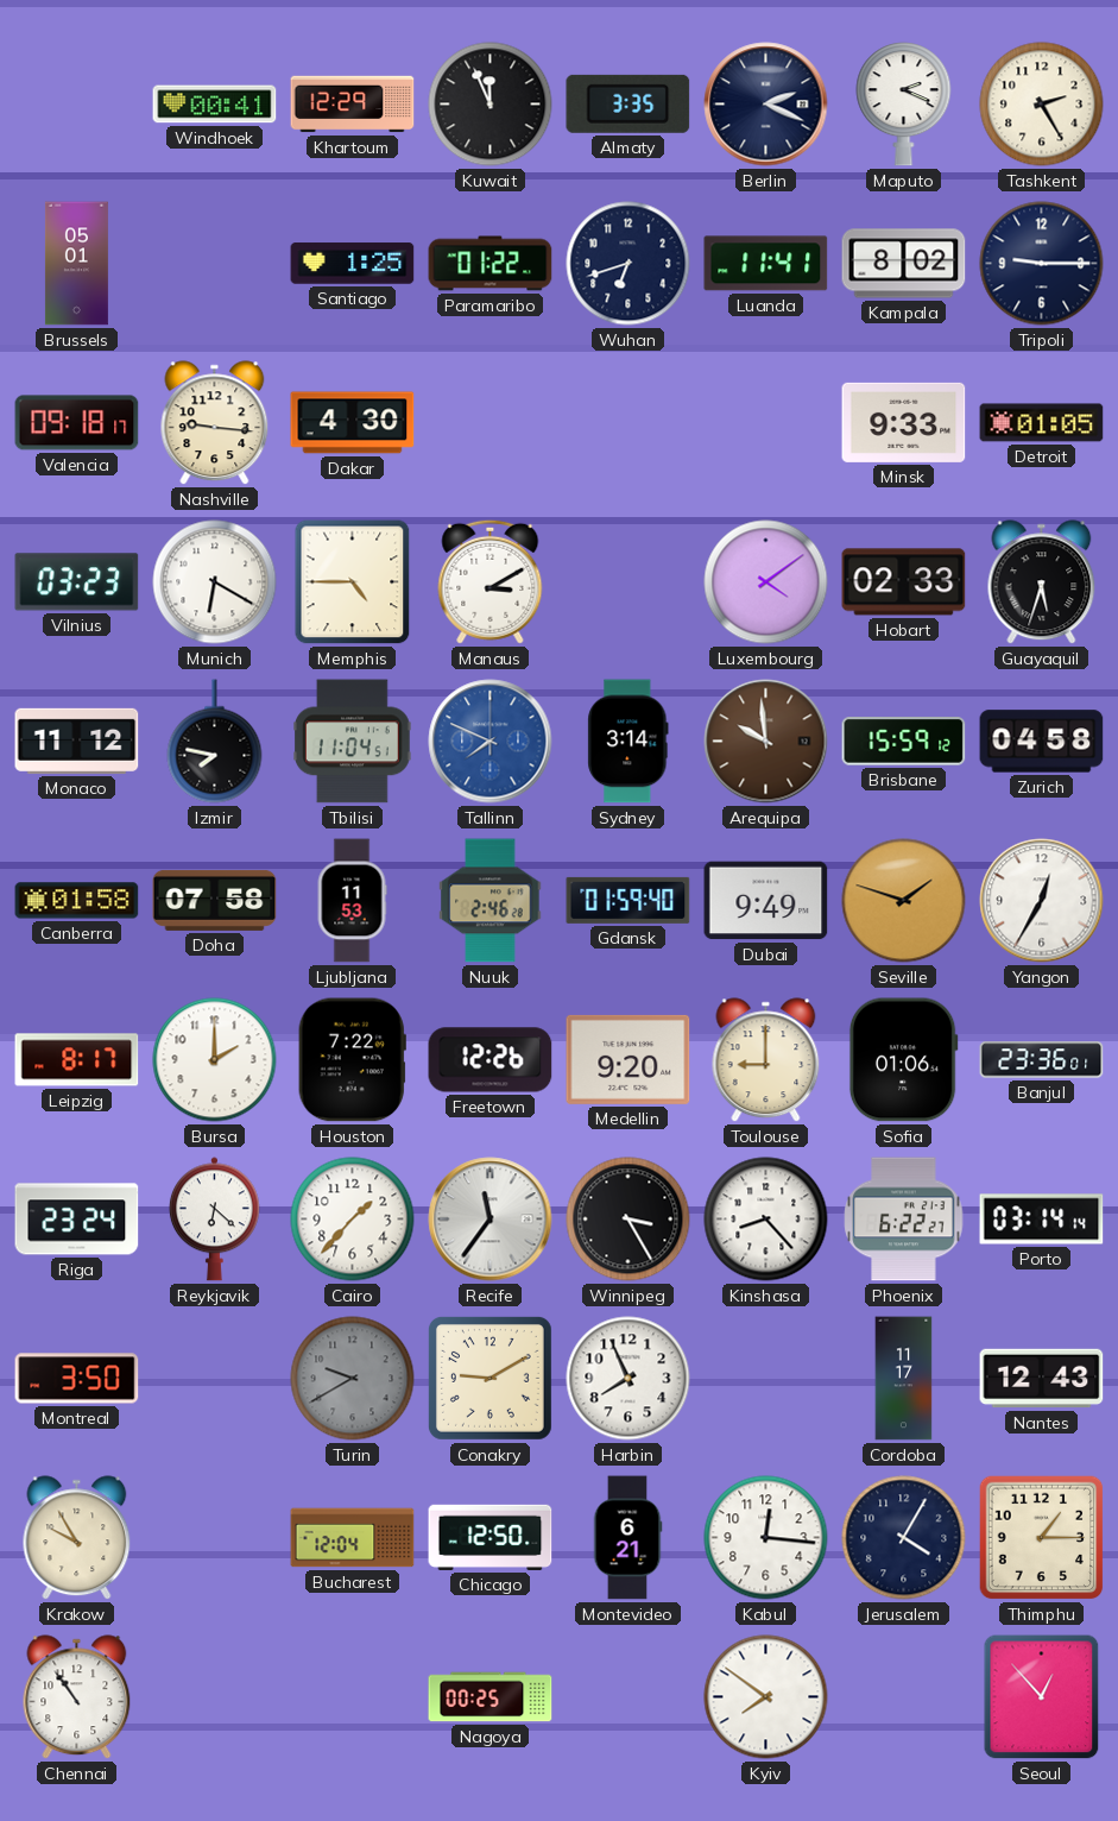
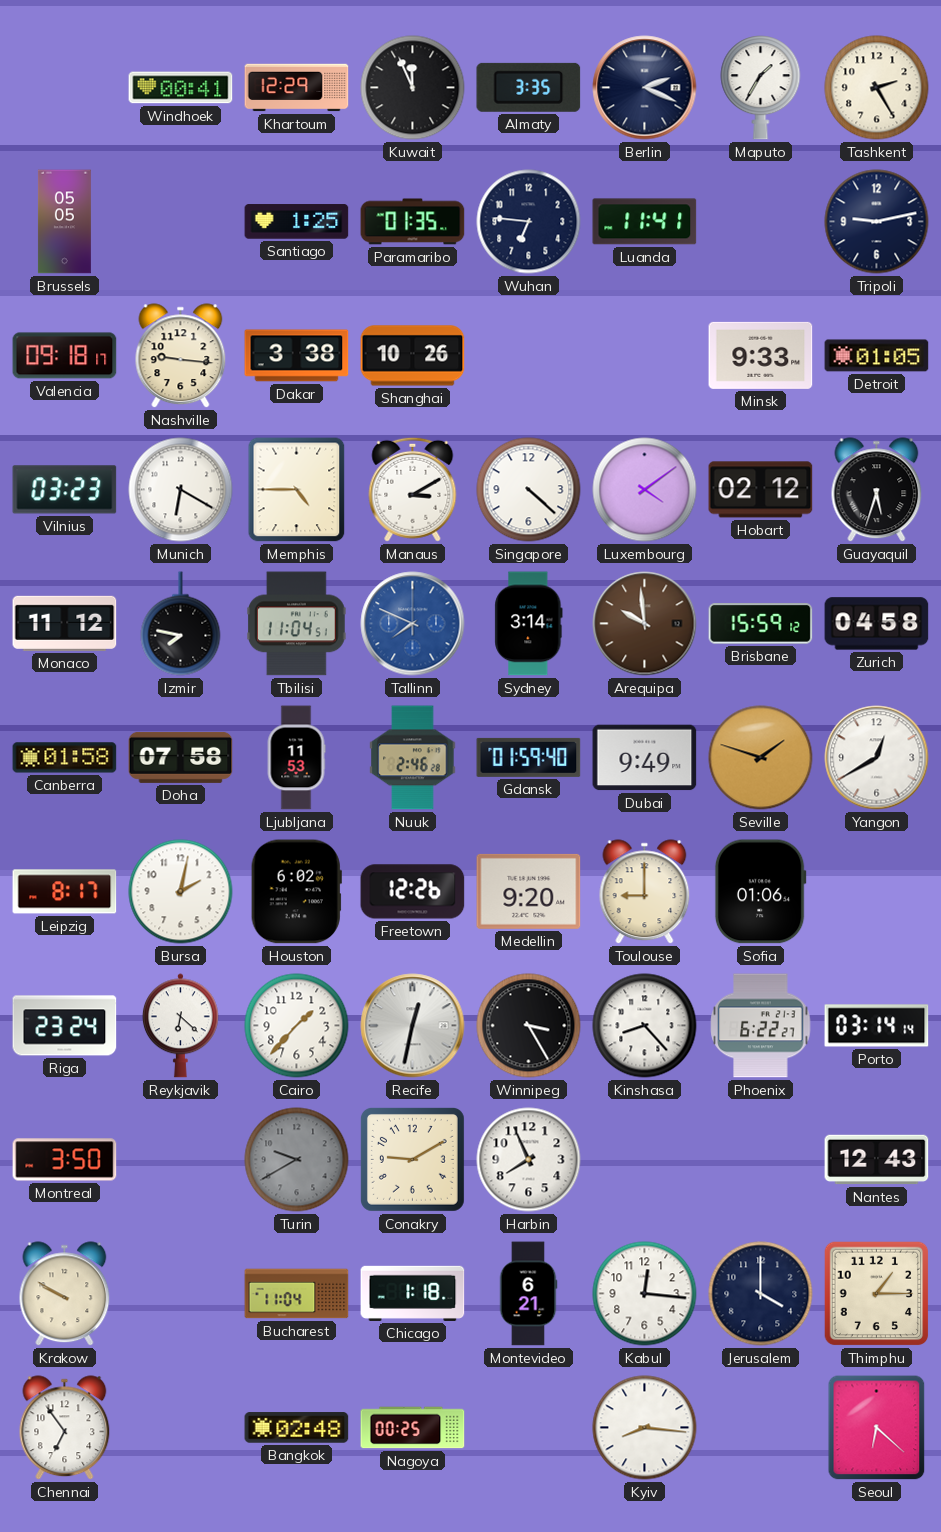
Maputo: 2:19 -> 1:35
Brussels: 05:01 -> 05:05
Paramaribo: 01:22 -> 01:35
Wuhan: 6:42 -> 6:46
Kampala: 8:02 -> none
Tripoli: 9:15 -> 9:13
Dakar: 4:30 -> 3:38
Shanghai: none -> 10:26
Singapore: none -> 4:22
Hobart: 02:33 -> 02:12
Yangon: 12:35 -> 12:40
Bursa: 2:00 -> 2:02
Houston: 7:22 -> 6:02
Banjul: 23:36 -> none
Recife: 11:36 -> 12:32
Cordoba: 11:17 -> none
Krakow: 9:55 -> 9:50
Bucharest: 12:04 -> 11:04
Chicago: 12:50 -> 1:18
Jerusalem: 4:05 -> 4:00
Chennai: 10:54 -> 6:54
Bangkok: none -> 02:48
Kyiv: 7:51 -> 8:16
Seoul: 12:53 -> 6:22
